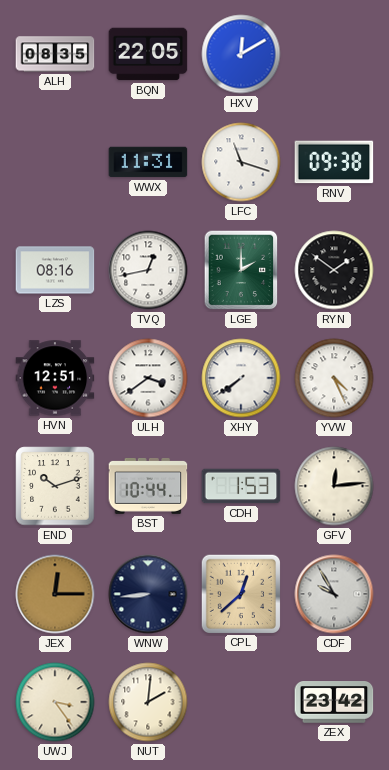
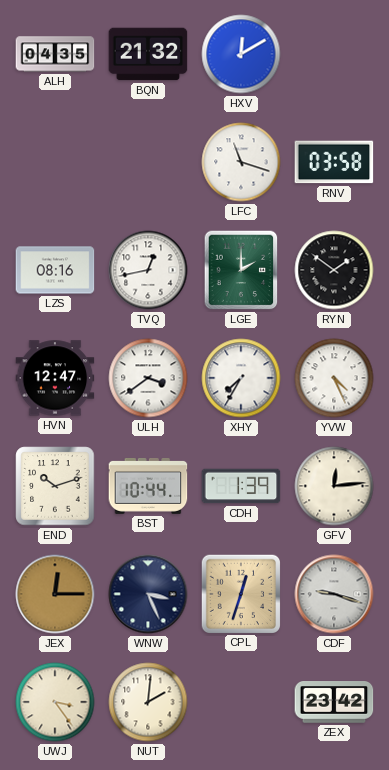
ALH: 08:35 -> 04:35
BQN: 22:05 -> 21:32
WWX: 11:31 -> none
RNV: 09:38 -> 03:58
HVN: 12:51 -> 12:47
XHY: 7:39 -> 7:35
CDH: 1:53 -> 1:39
WNW: 8:44 -> 3:26
CPL: 12:38 -> 12:33
CDF: 9:55 -> 9:18
